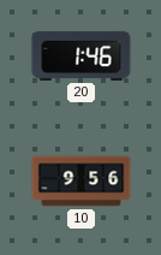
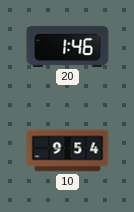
10: 9:56 -> 9:54
